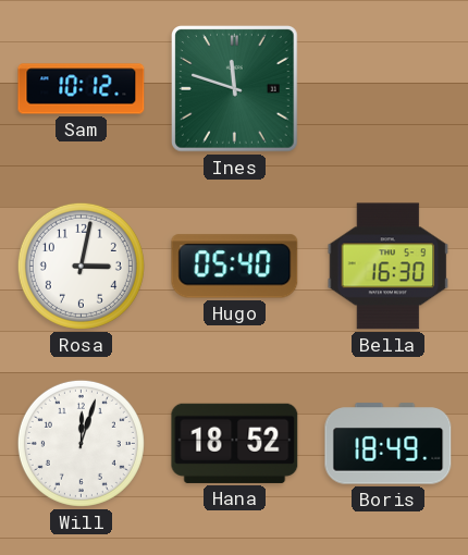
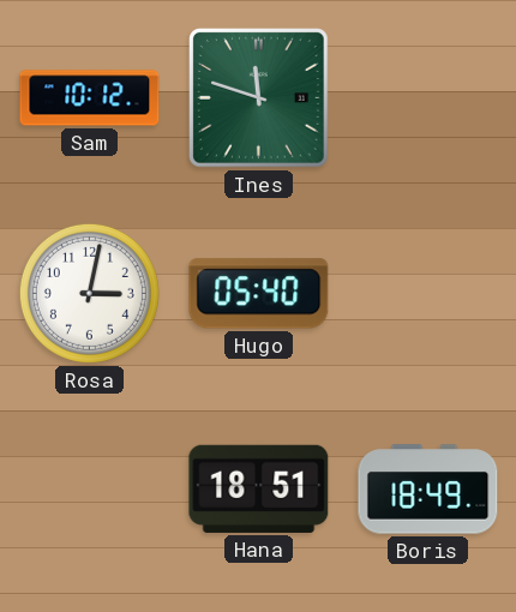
Bella: 16:30 -> none
Will: 12:03 -> none
Hana: 18:52 -> 18:51
